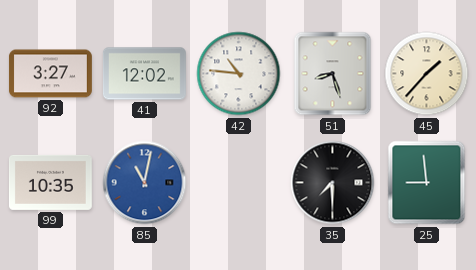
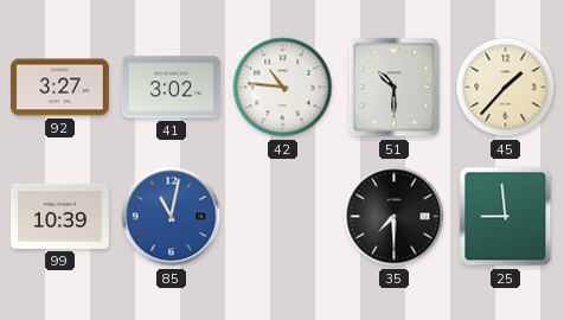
41: 12:02 -> 3:02
51: 8:27 -> 10:30
99: 10:35 -> 10:39
